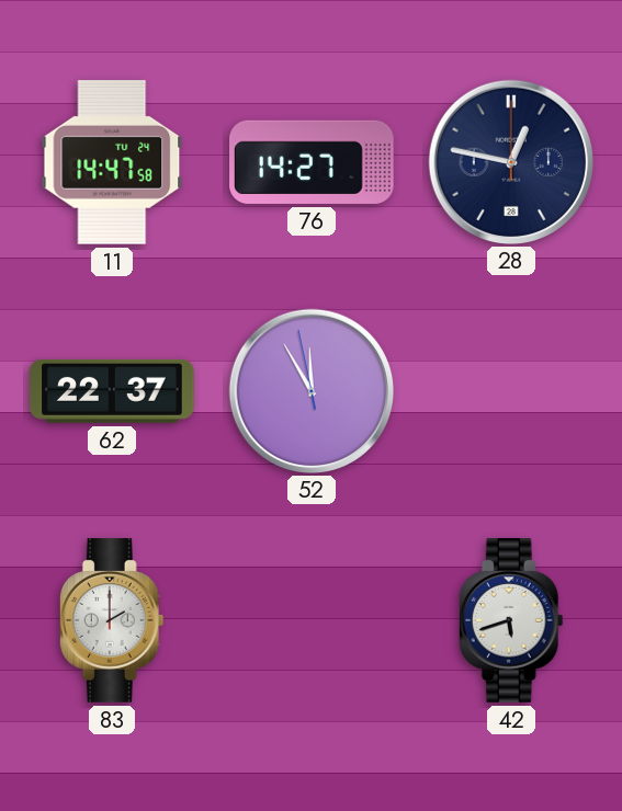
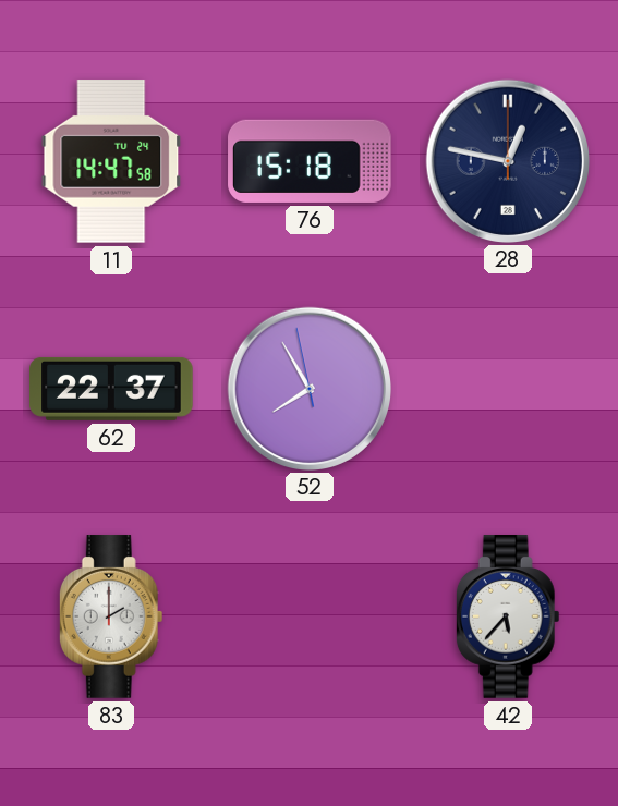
76: 14:27 -> 15:18
52: 11:54 -> 7:54
42: 5:42 -> 5:37
